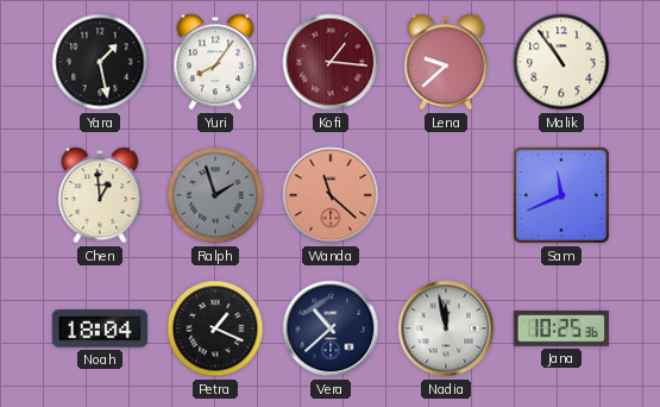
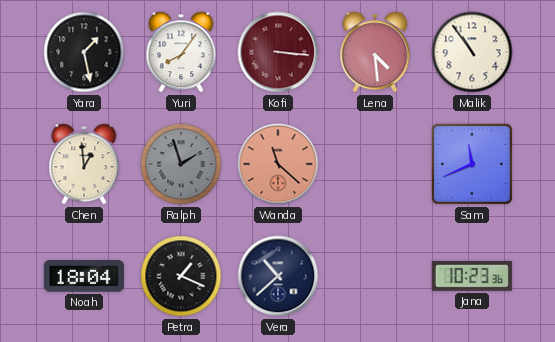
Kofi: 1:16 -> 3:16
Lena: 9:38 -> 4:29
Nadia: 11:58 -> none
Jana: 10:25 -> 10:23
